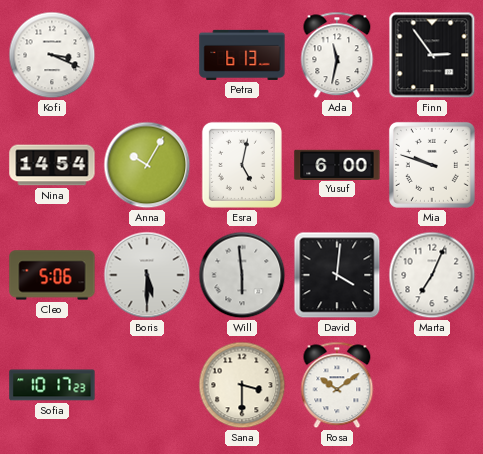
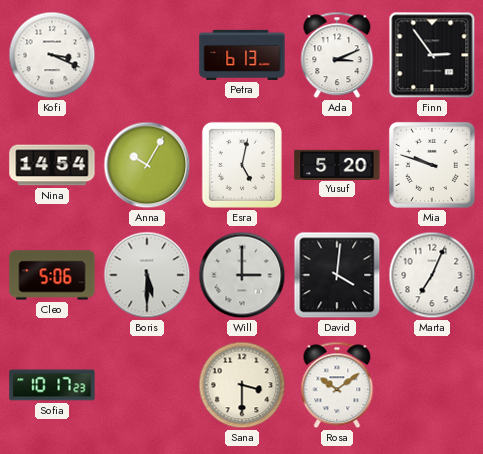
Ada: 11:32 -> 3:11
Yusuf: 6:00 -> 5:20
Will: 5:59 -> 3:00
